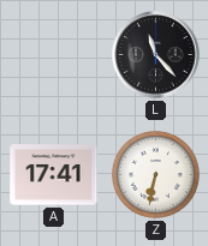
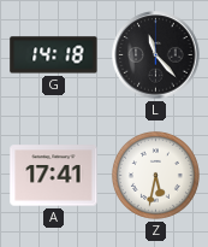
G: none -> 14:18
Z: 6:32 -> 5:32
